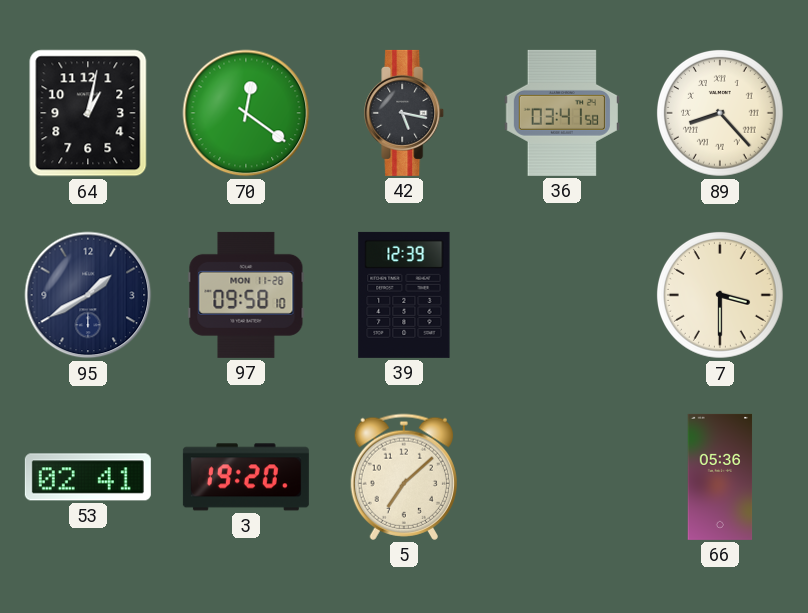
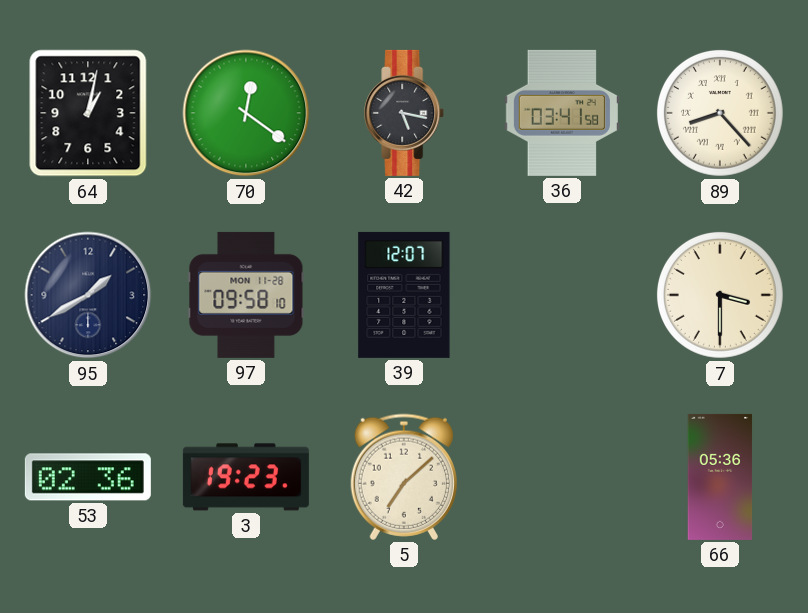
39: 12:39 -> 12:07
53: 02:41 -> 02:36
3: 19:20 -> 19:23
